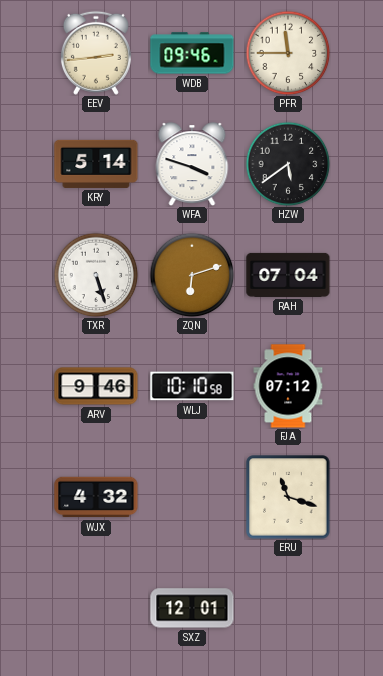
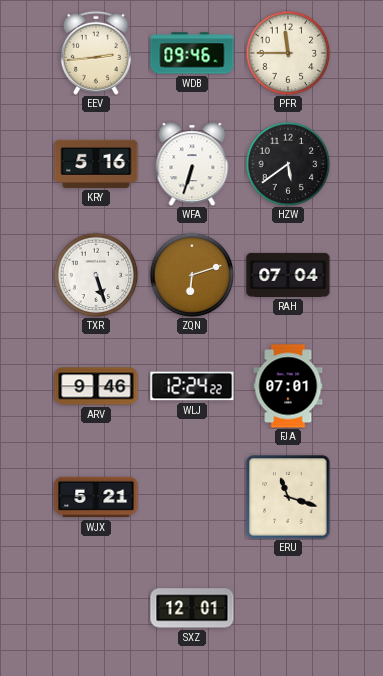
KRY: 5:14 -> 5:16
WFA: 3:48 -> 6:33
WLJ: 10:10 -> 12:24
FJA: 07:12 -> 07:01
WJX: 4:32 -> 5:21
